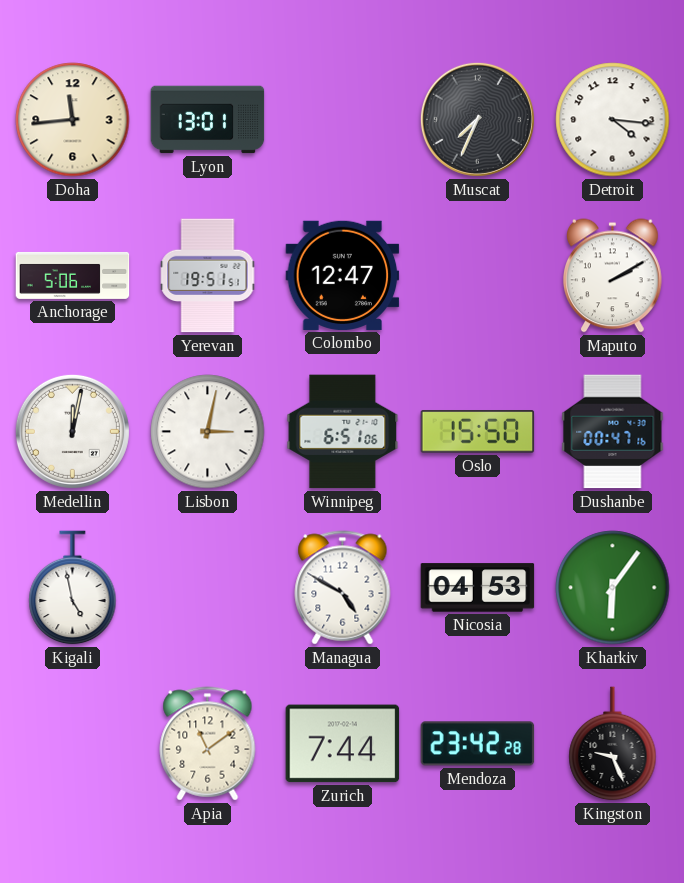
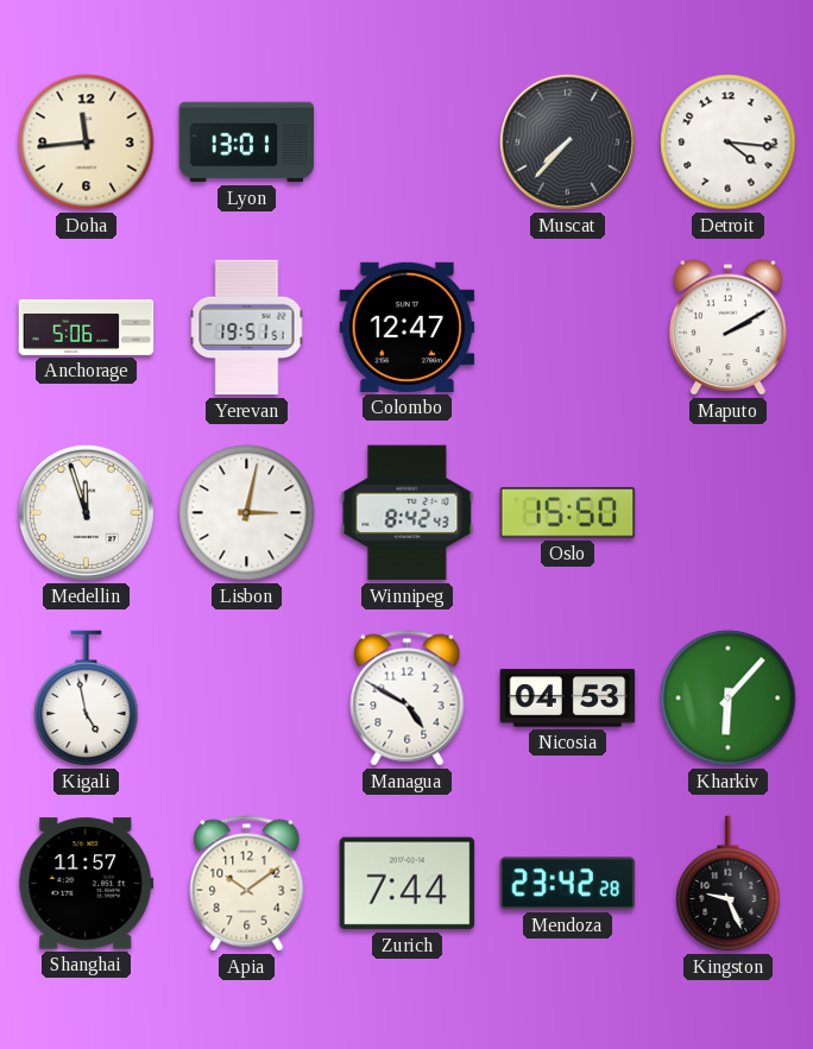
Muscat: 7:34 -> 7:37
Medellin: 12:02 -> 11:57
Winnipeg: 6:51 -> 8:42
Dushanbe: 00:47 -> none
Kharkiv: 6:06 -> 6:07
Shanghai: none -> 11:57
Apia: 11:09 -> 10:09
